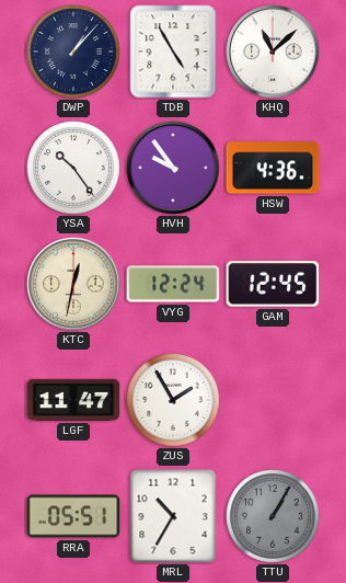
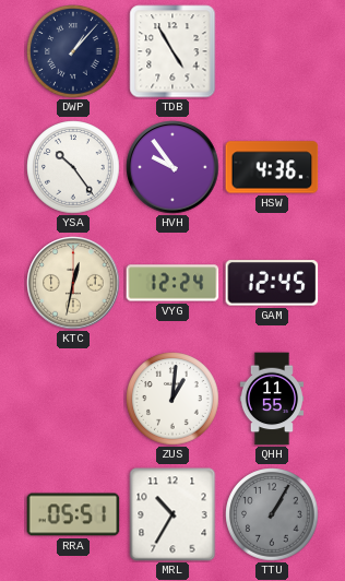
KHQ: 11:08 -> none
LGF: 11:47 -> none
ZUS: 1:55 -> 1:01
QHH: none -> 11:55
